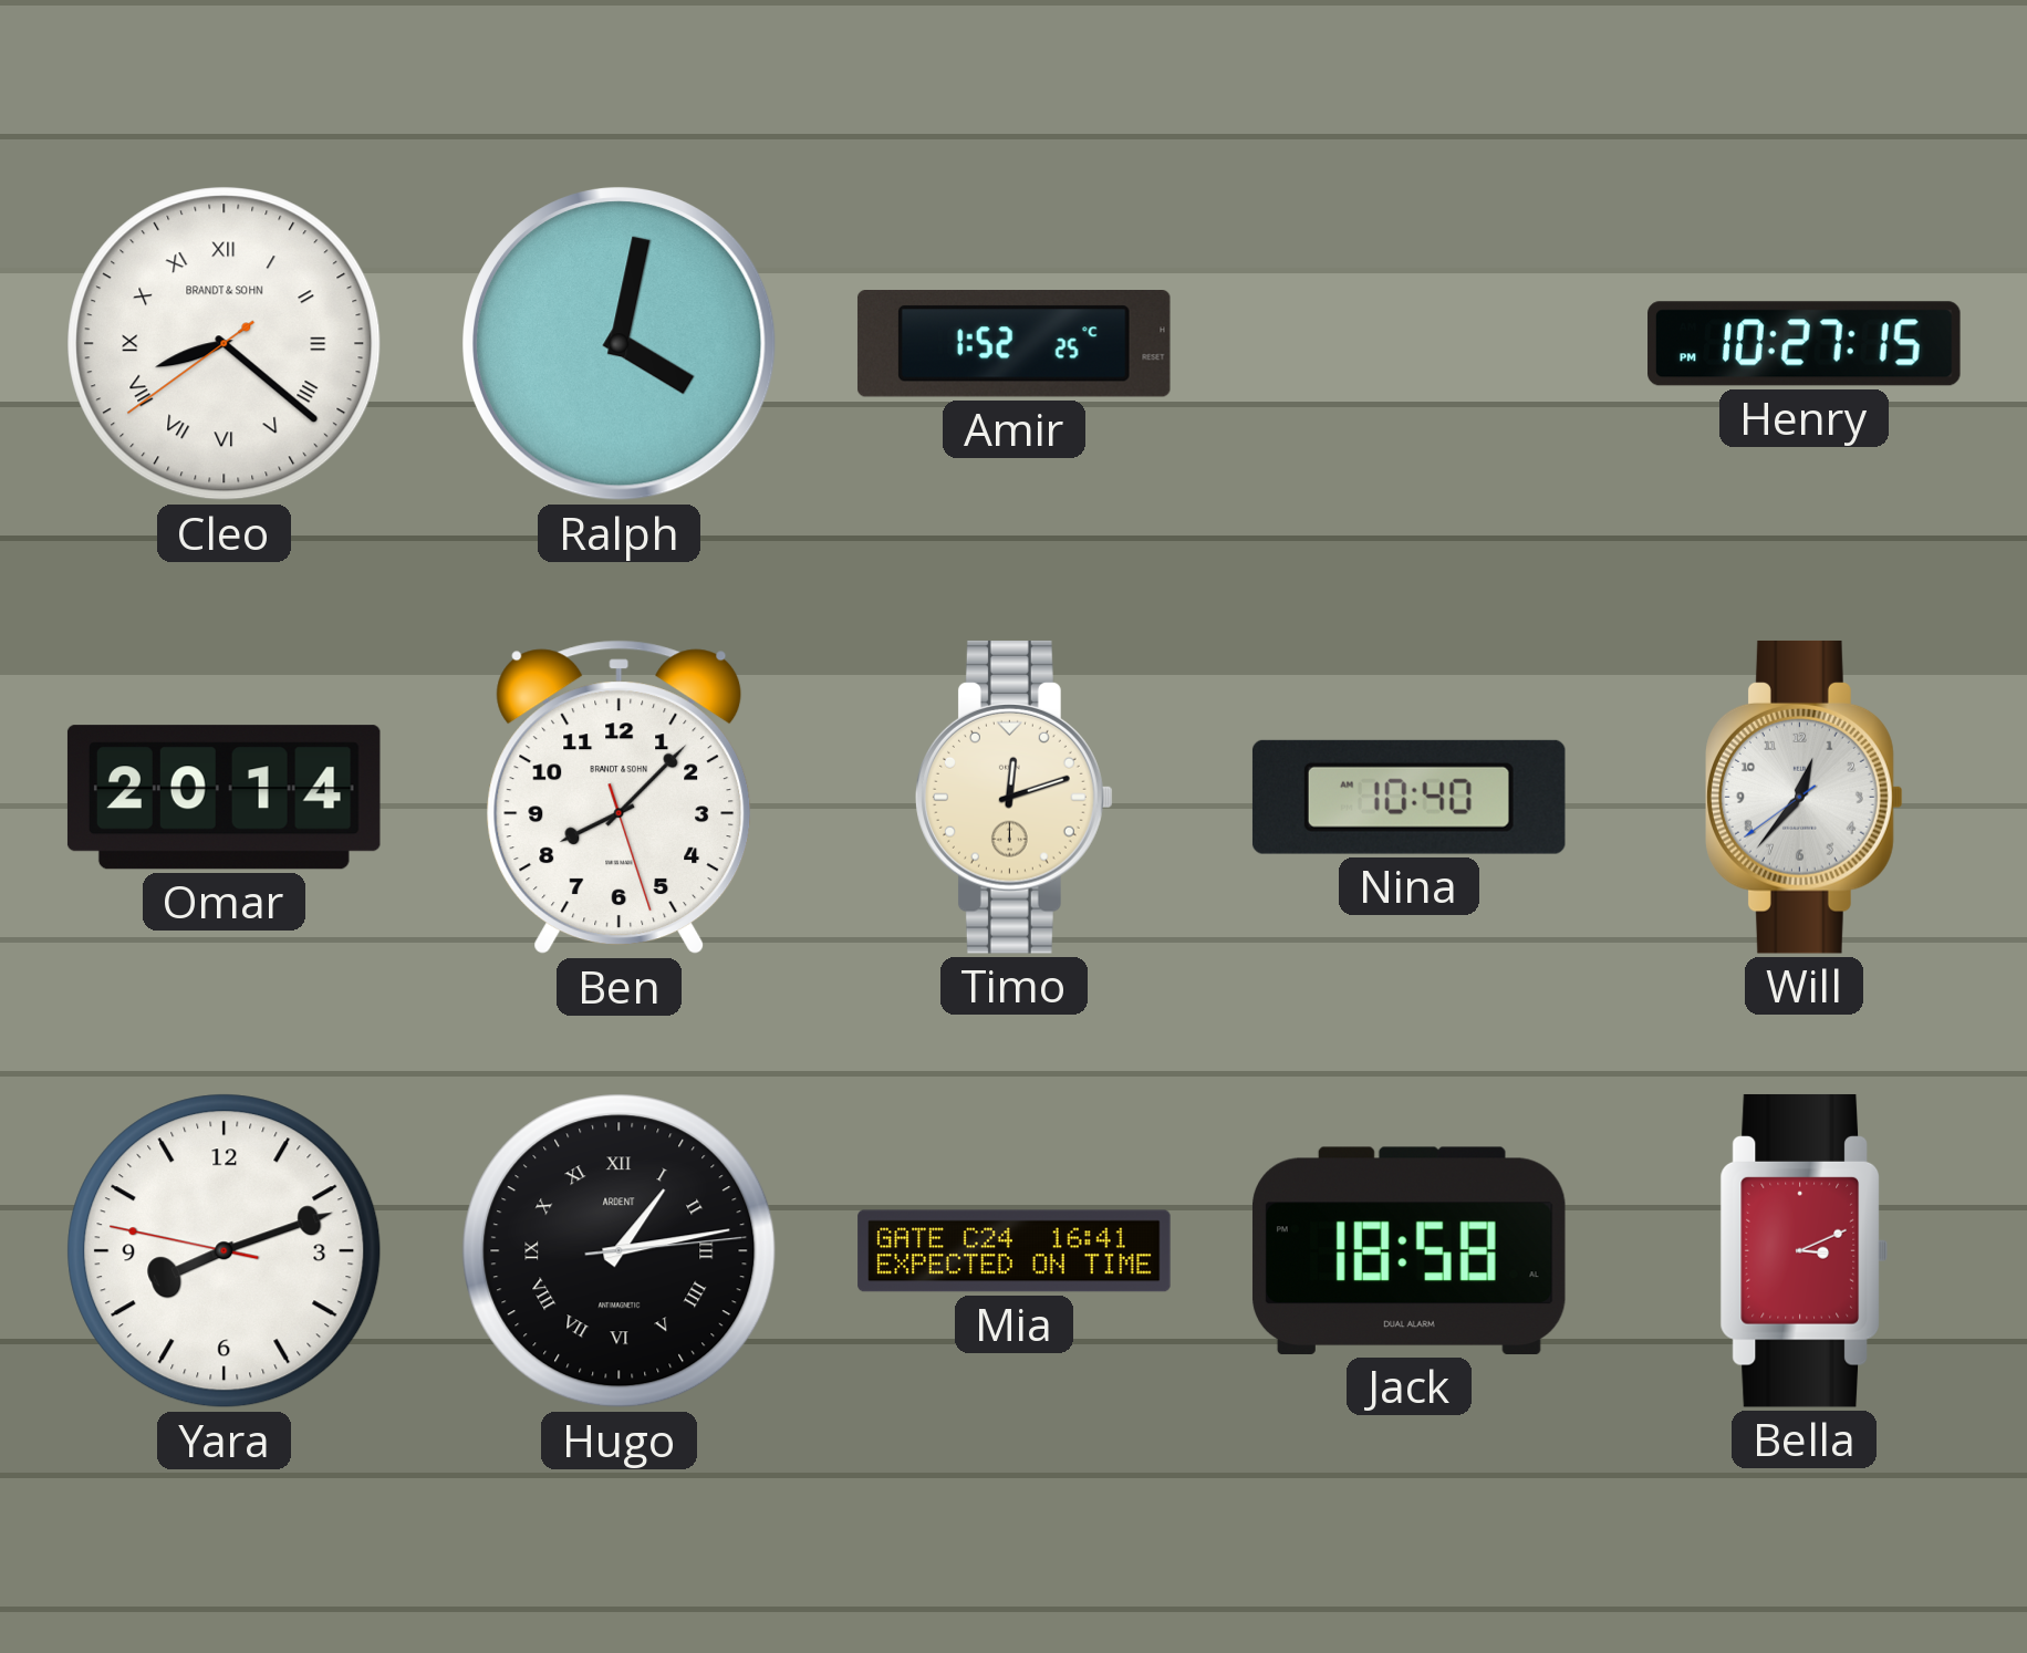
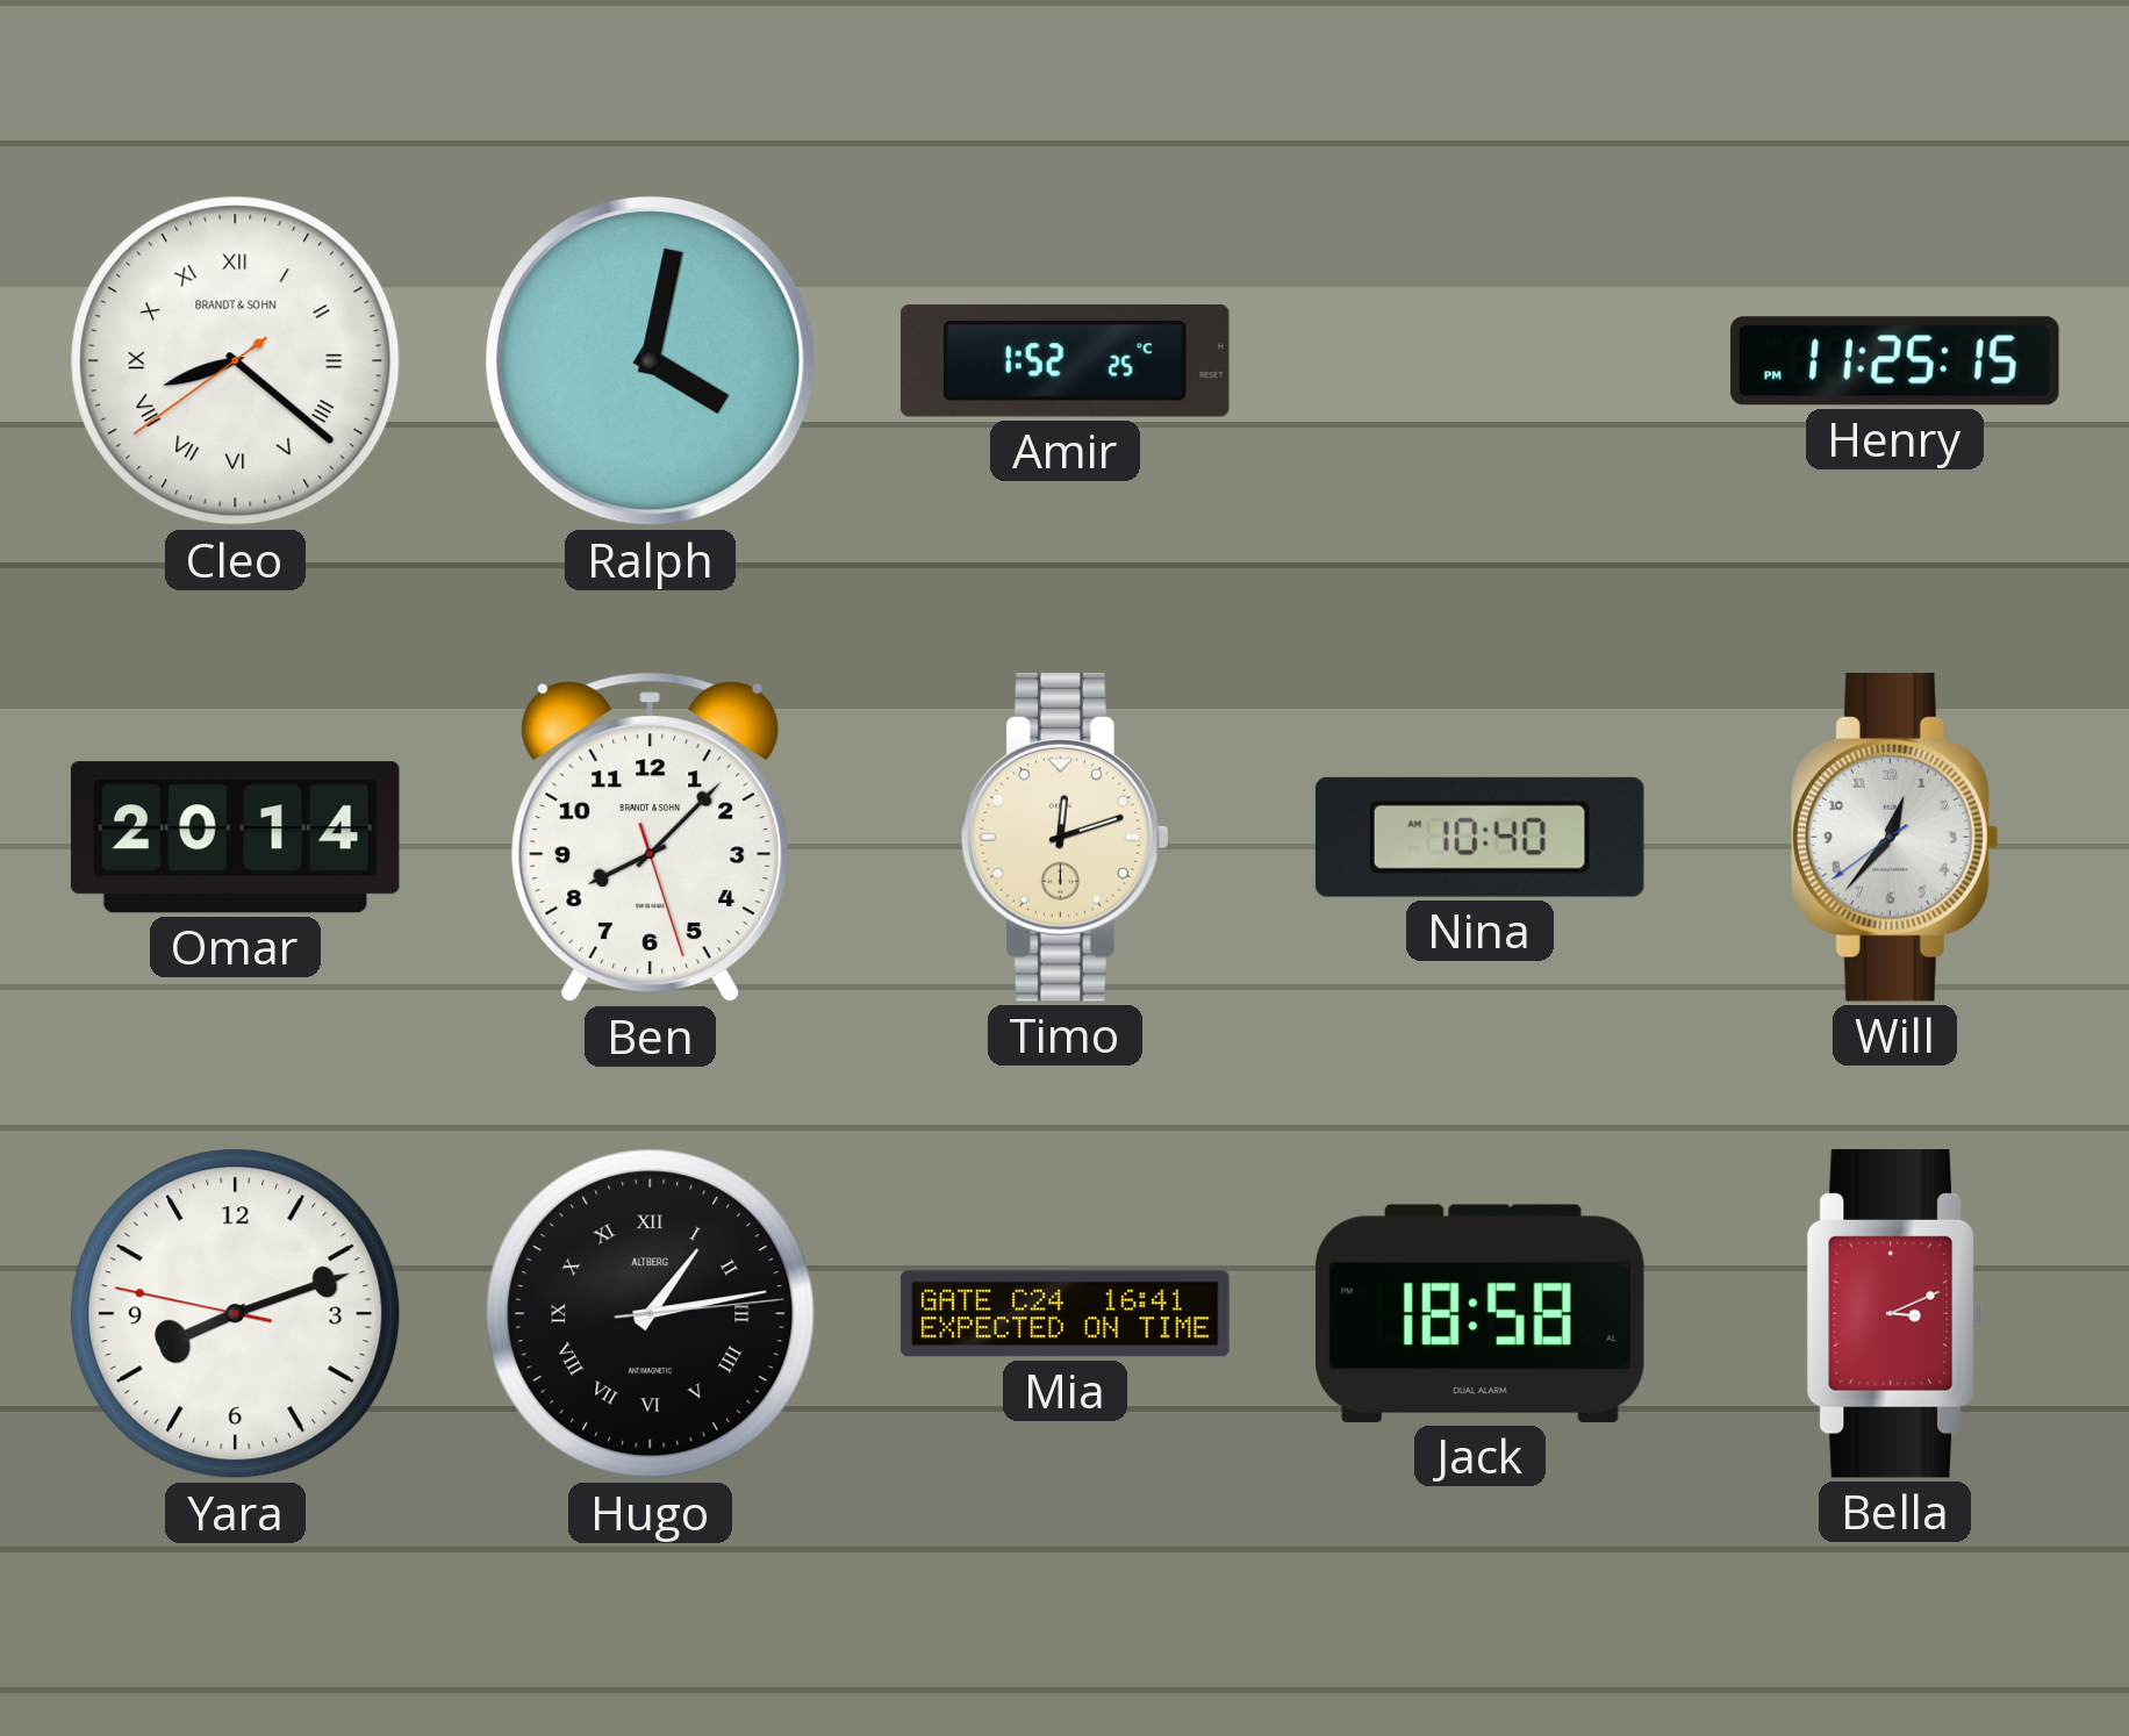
Henry: 10:27 -> 11:25
Hugo brand: ARDENT -> ALTBERG
